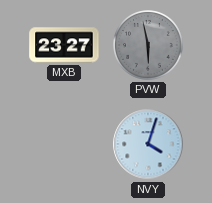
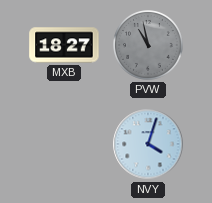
MXB: 23:27 -> 18:27
PVW: 5:58 -> 10:58
